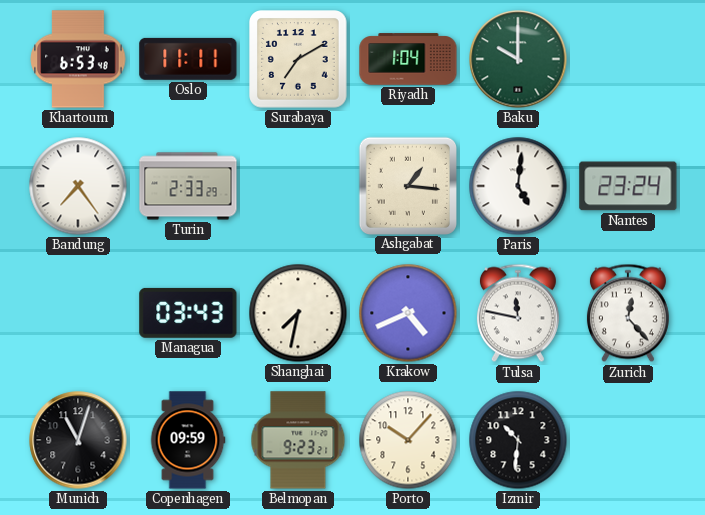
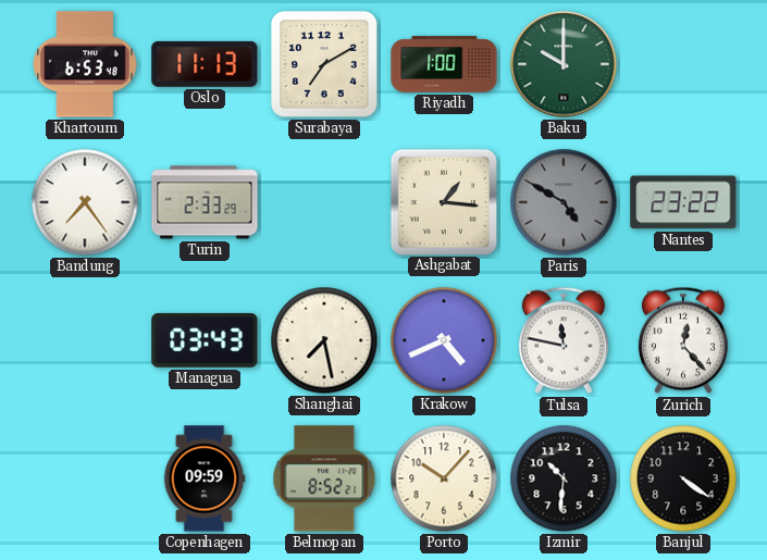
Oslo: 11:11 -> 11:13
Riyadh: 1:04 -> 1:00
Paris: 5:01 -> 4:50
Paris dial: white -> grey
Nantes: 23:24 -> 23:22
Shanghai: 7:32 -> 7:28
Munich: 11:03 -> none
Belmopan: 9:23 -> 8:52
Banjul: none -> 4:21
